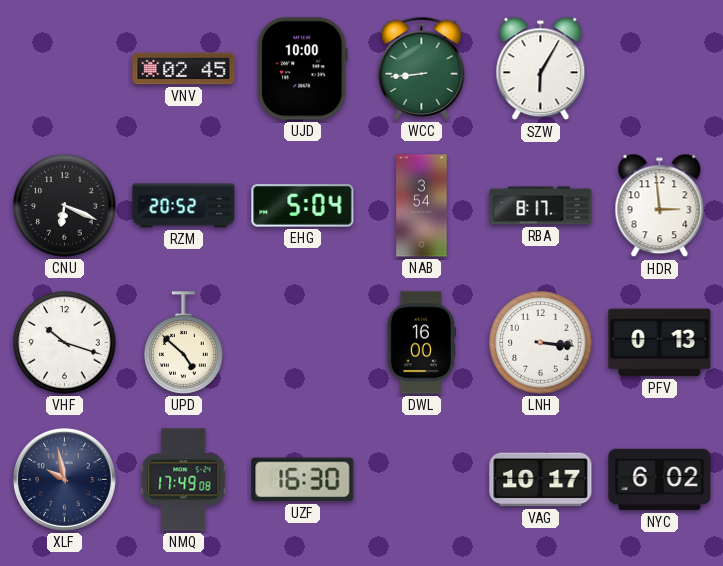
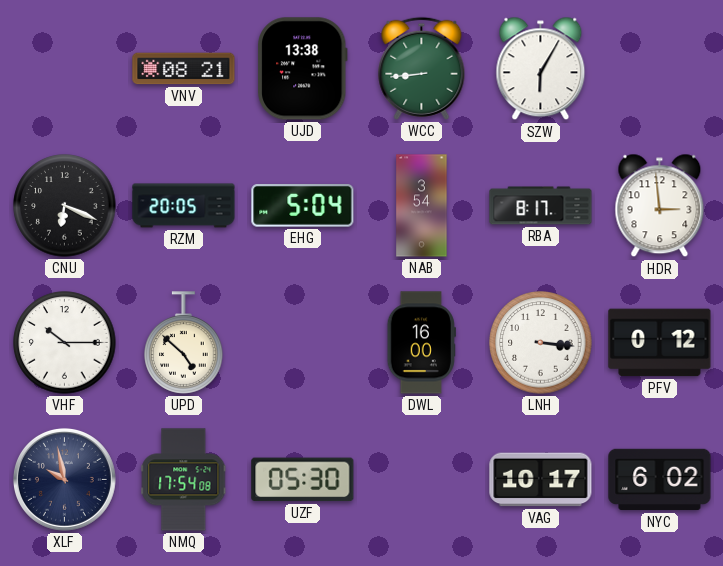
VNV: 02:45 -> 08:21
UJD: 10:00 -> 13:38
RZM: 20:52 -> 20:05
VHF: 10:18 -> 10:15
PFV: 0:13 -> 0:12
NMQ: 17:49 -> 17:54
UZF: 16:30 -> 05:30
